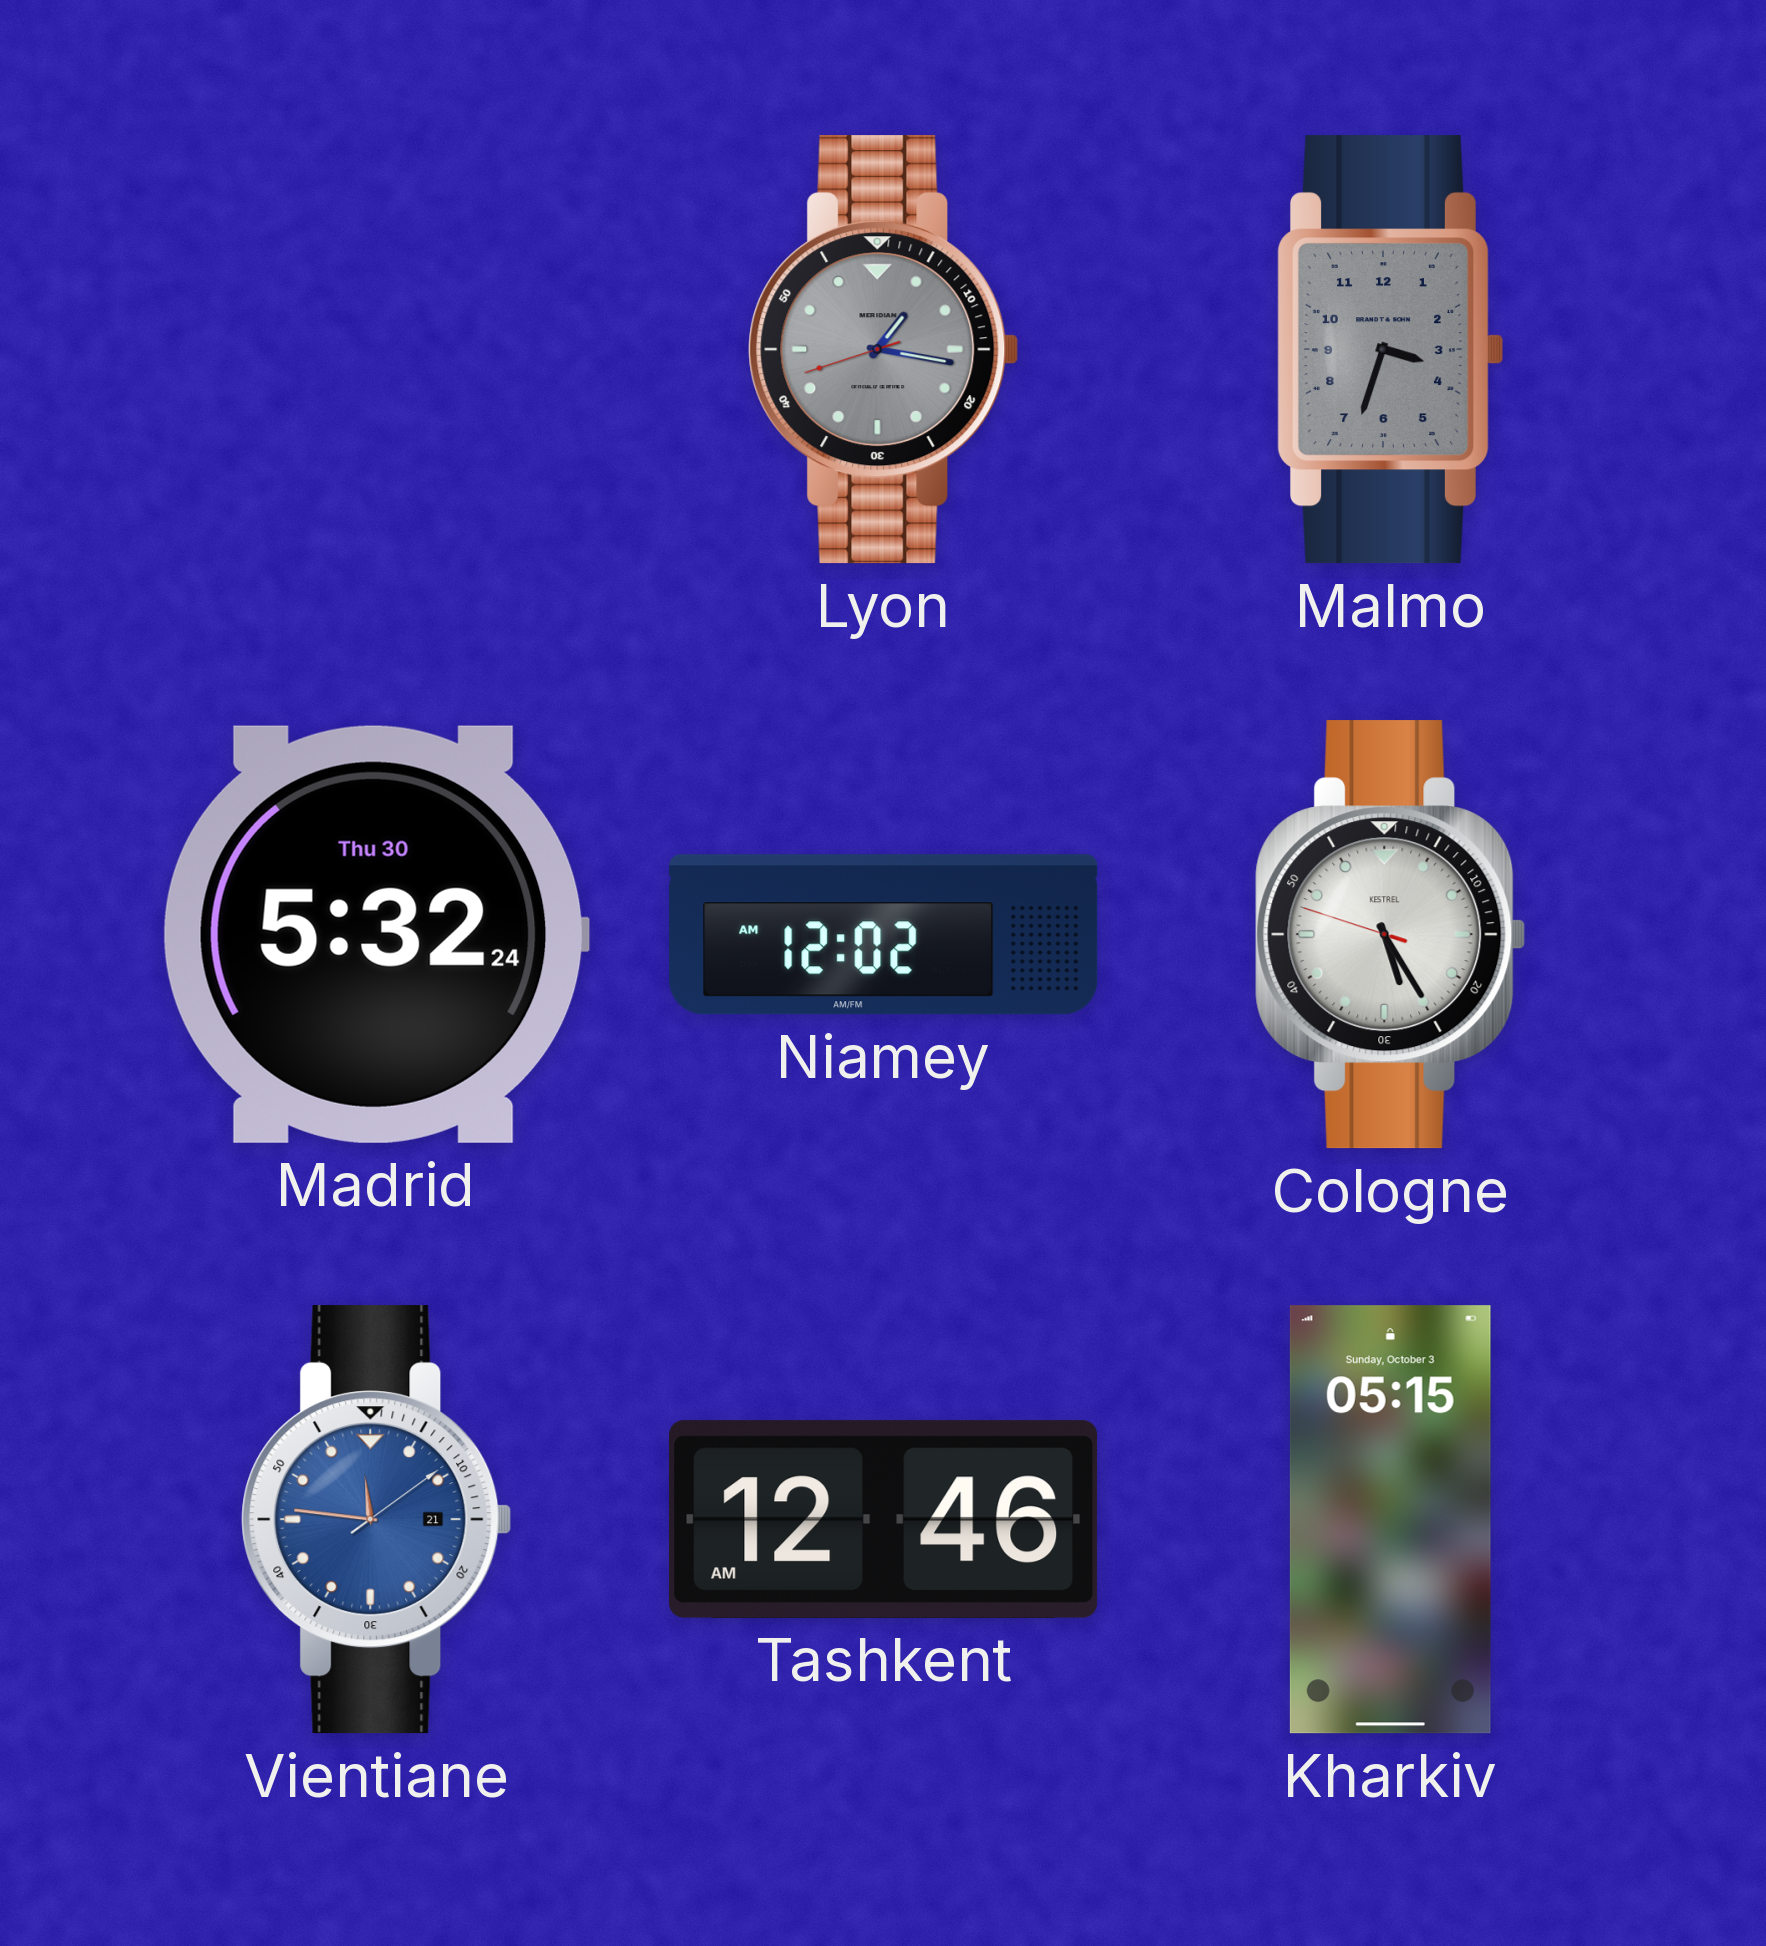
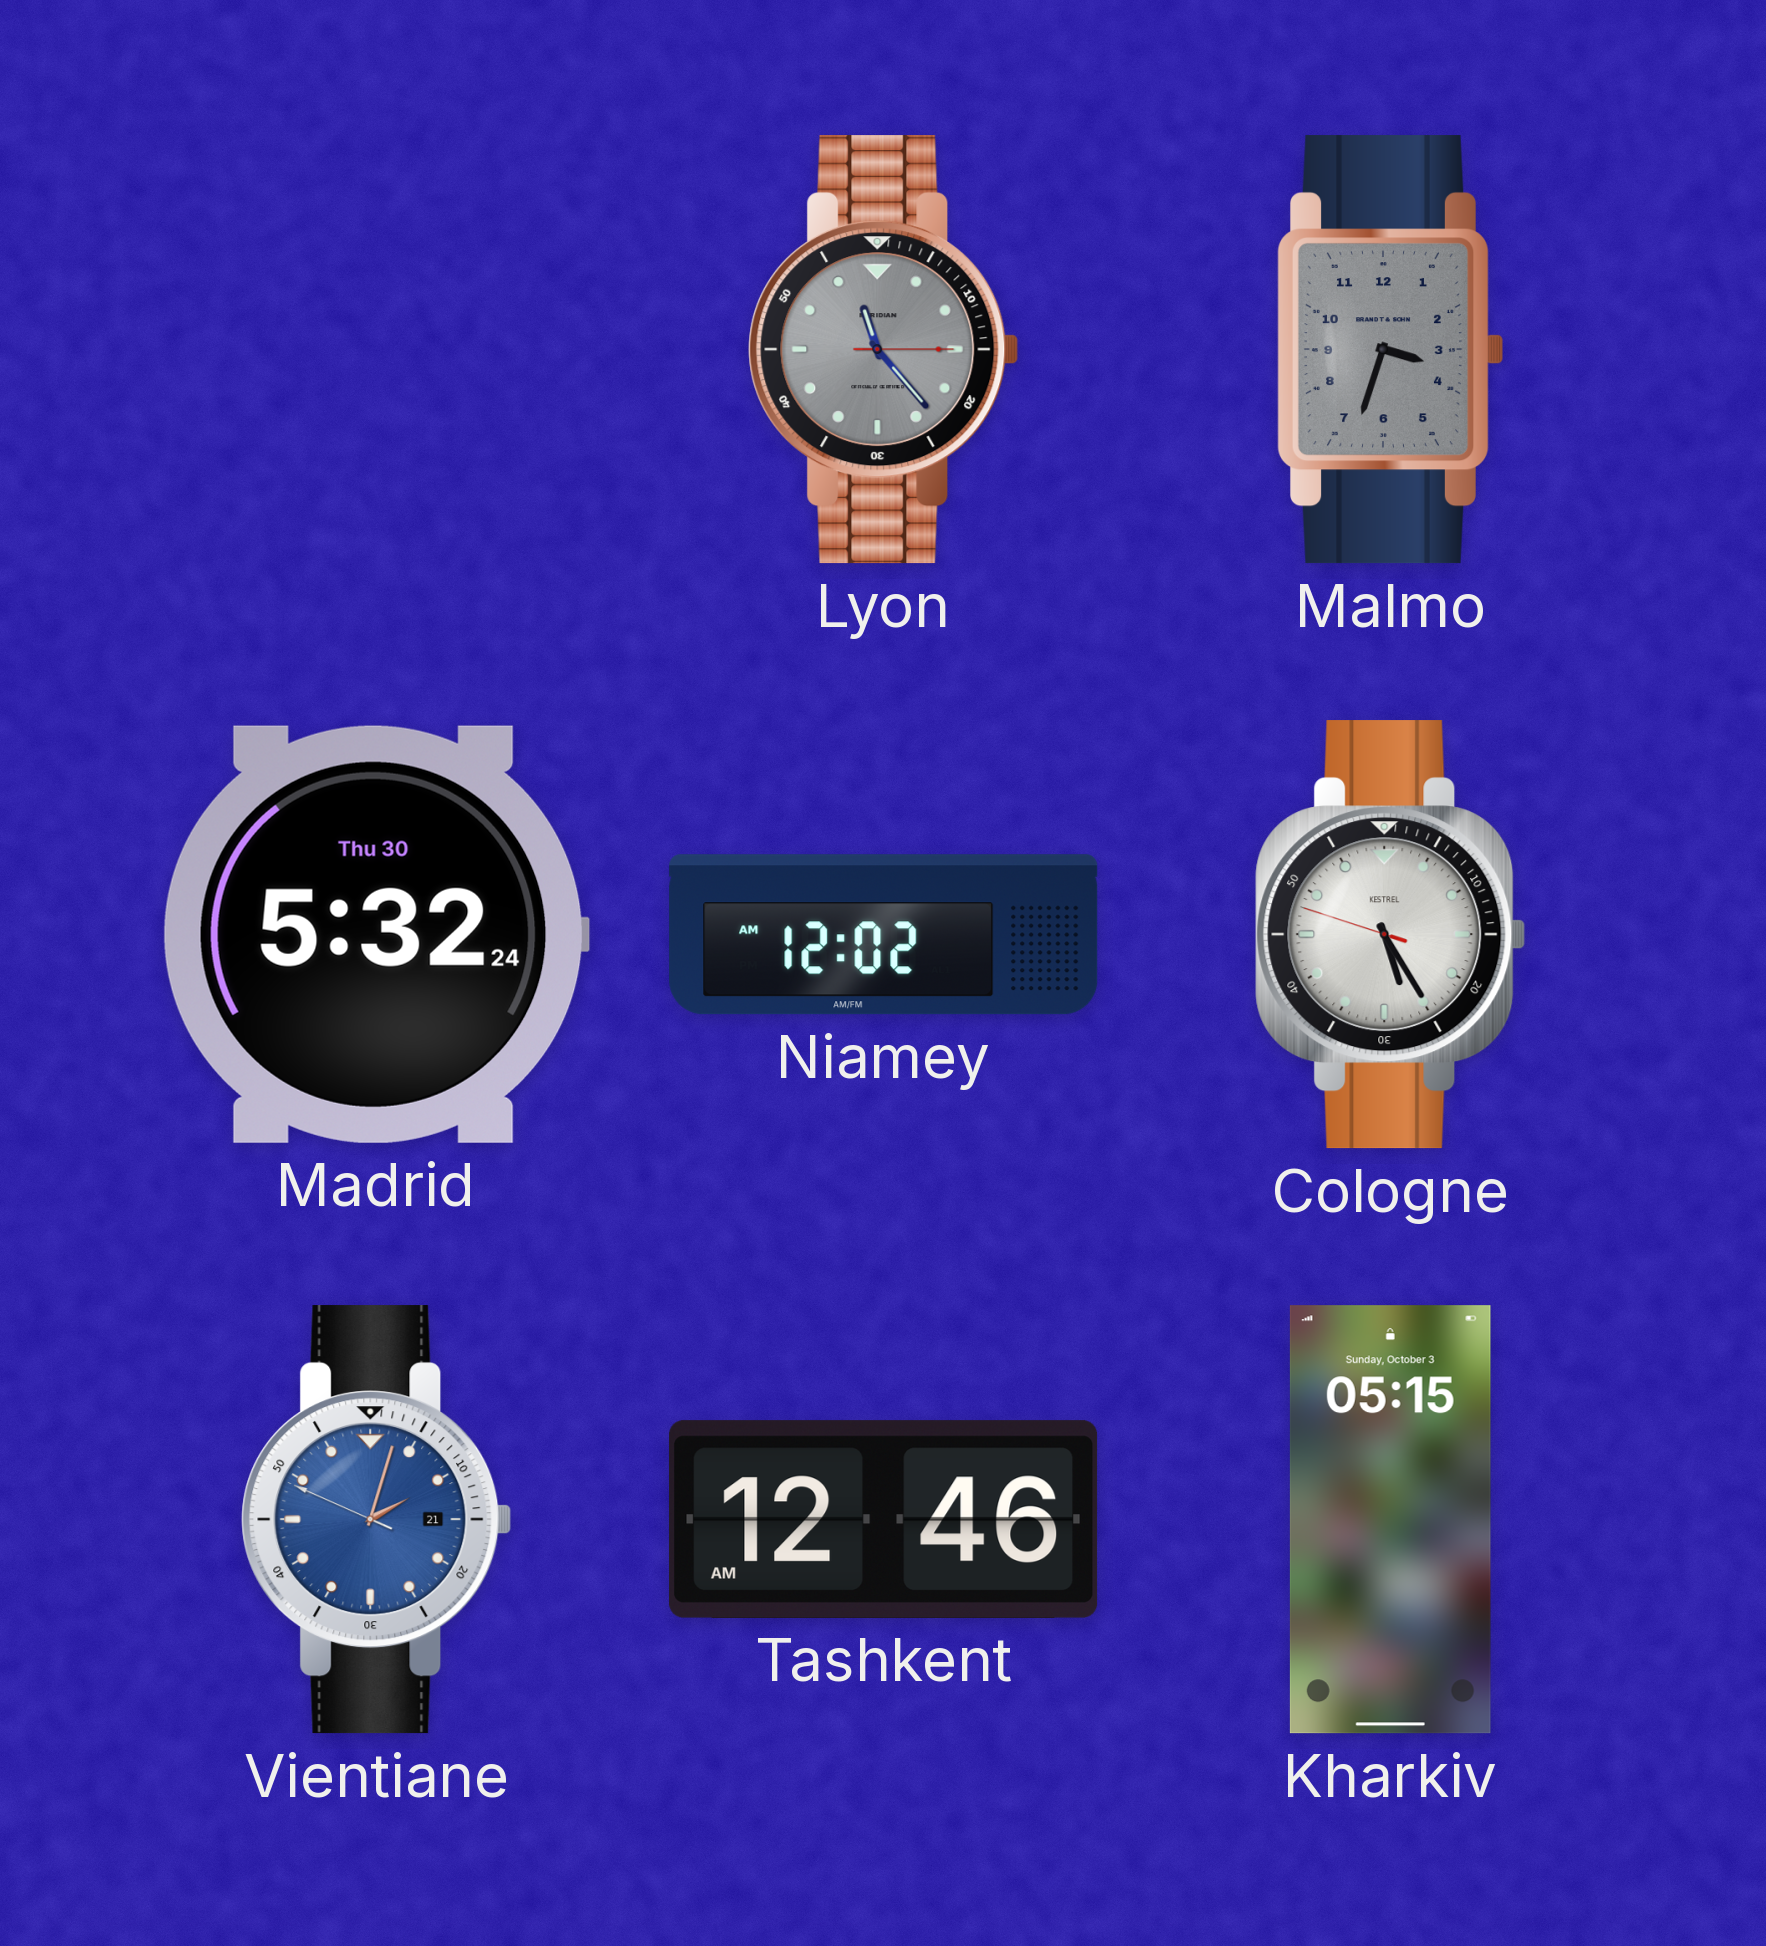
Lyon: 1:16 -> 11:23
Vientiane: 11:46 -> 2:02
